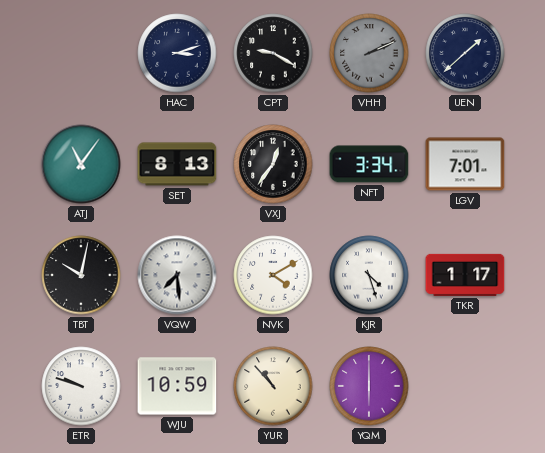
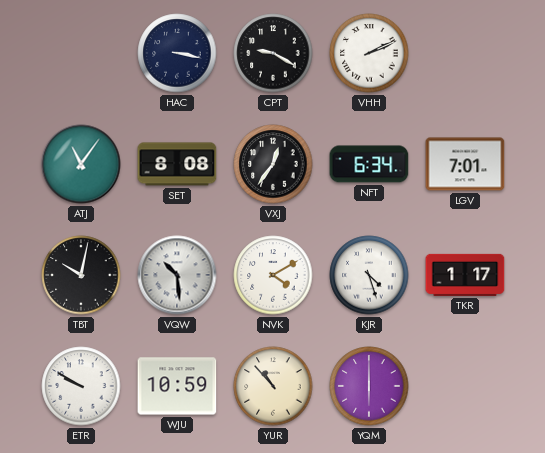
HAC: 3:12 -> 3:17
VHH dial: grey -> white
UEN: 1:38 -> none
SET: 8:13 -> 8:08
NFT: 3:34 -> 6:34
VQW: 7:29 -> 10:29
ETR: 9:48 -> 9:50
